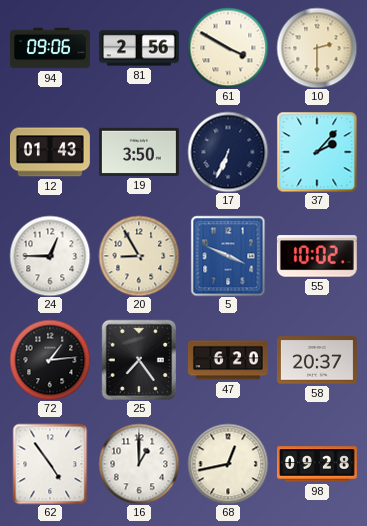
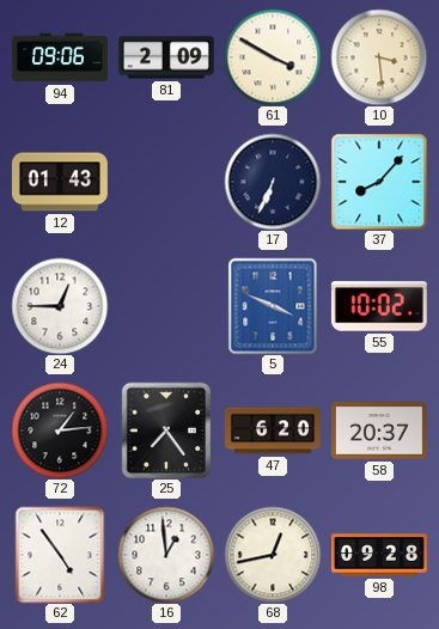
81: 2:56 -> 2:09
10: 2:30 -> 3:29
19: 3:50 -> none
37: 2:07 -> 8:07
20: 8:55 -> none
16: 1:00 -> 12:59
